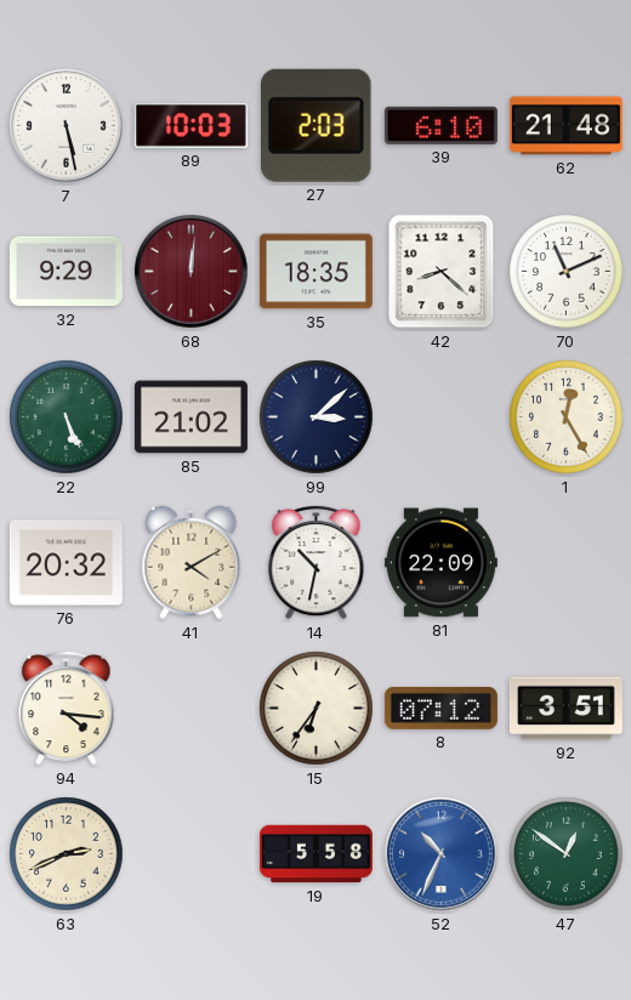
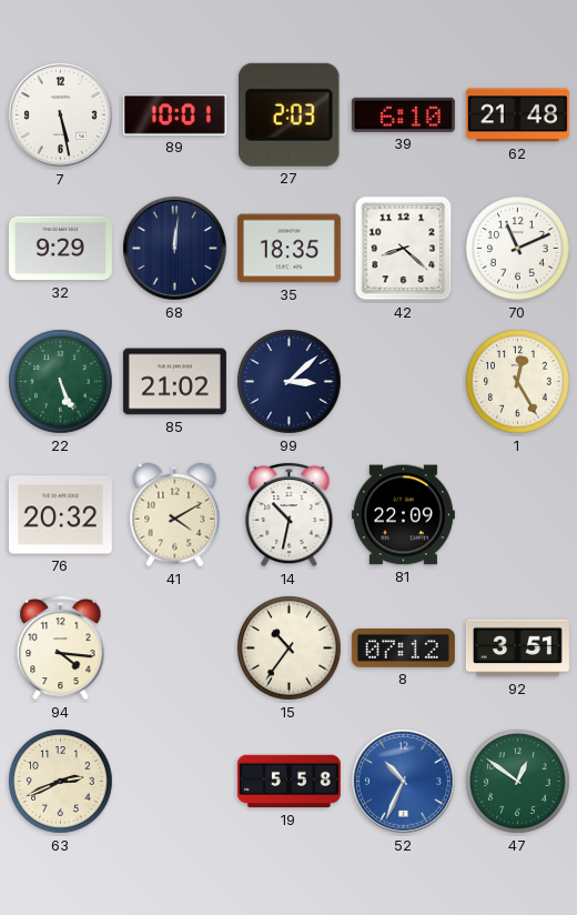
89: 10:03 -> 10:01
68 dial: burgundy -> navy
15: 6:36 -> 10:36
